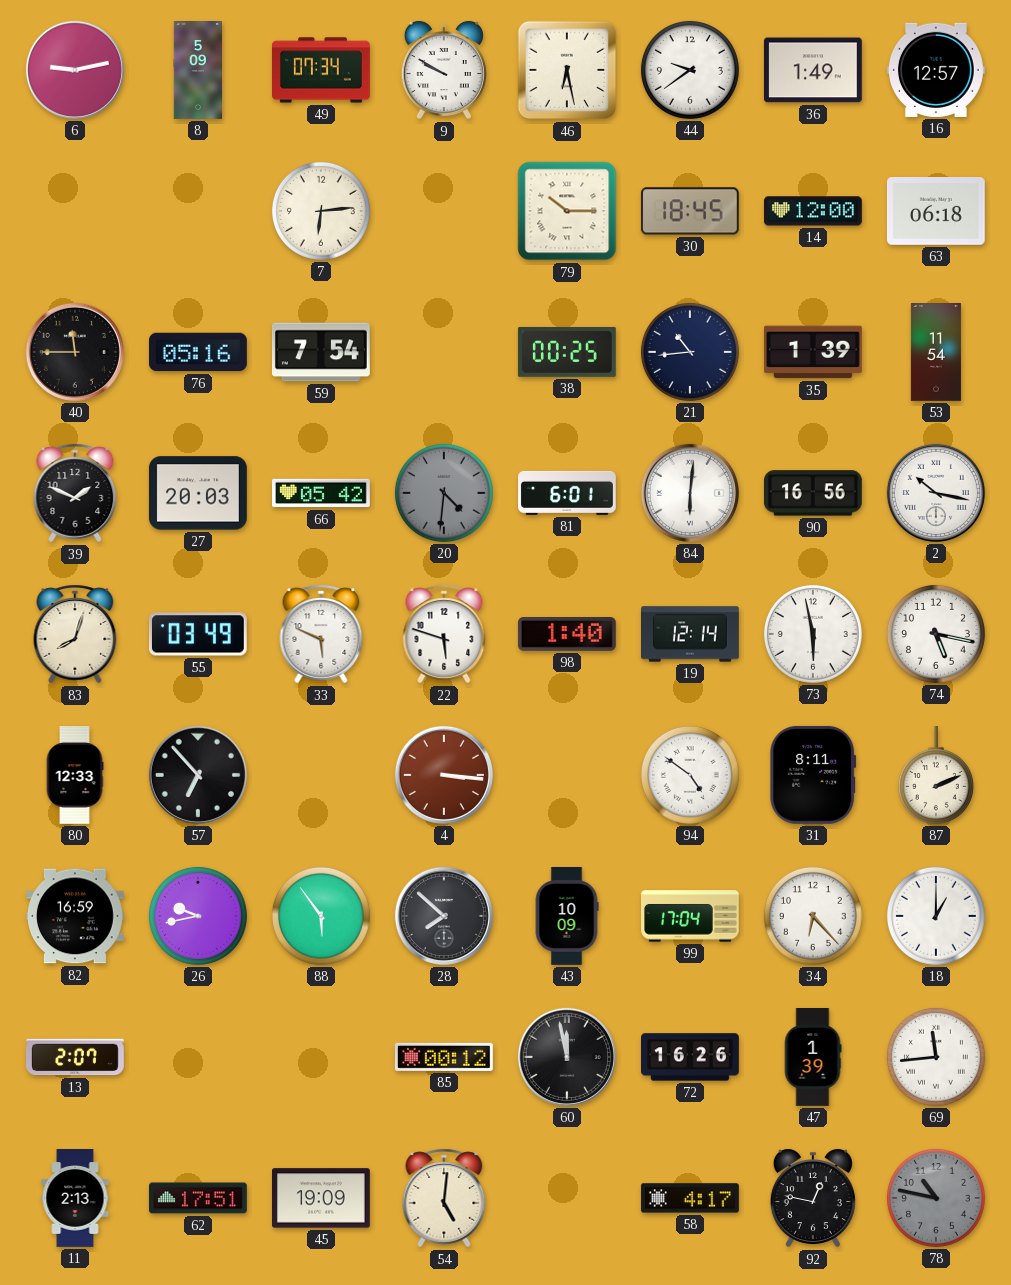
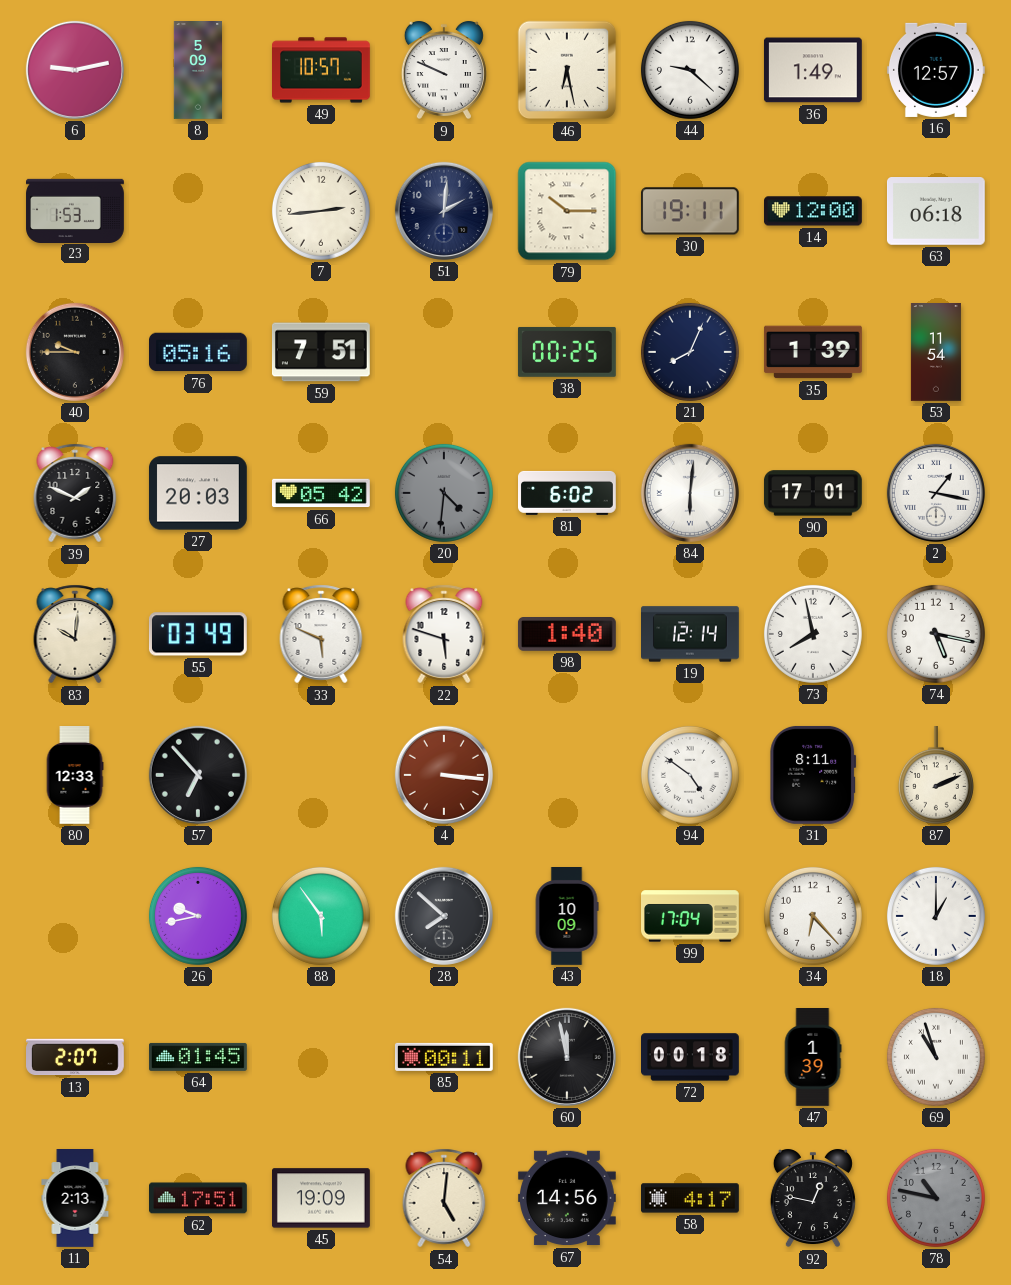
49: 07:34 -> 10:57
9: 9:50 -> 9:49
44: 9:39 -> 9:22
23: none -> 1:53
7: 6:14 -> 2:44
51: none -> 2:01
30: 18:45 -> 19:11
40: 11:45 -> 9:45
59: 7:54 -> 7:51
21: 10:44 -> 8:04
81: 6:01 -> 6:02
90: 16:56 -> 17:01
2: 10:17 -> 1:17
83: 8:03 -> 10:01
73: 5:58 -> 7:58
82: 16:59 -> none
64: none -> 01:45
85: 00:12 -> 00:11
72: 16:26 -> 00:18
69: 11:44 -> 10:57
67: none -> 14:56
